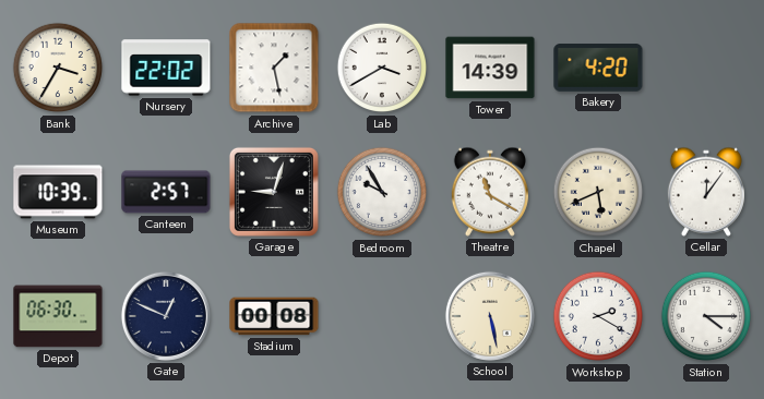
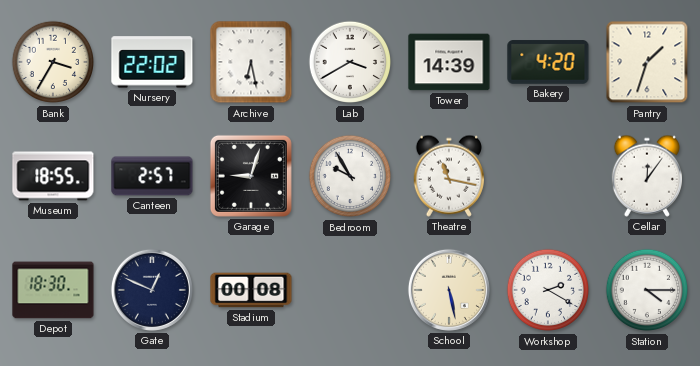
Archive: 1:28 -> 6:28
Pantry: none -> 1:33
Museum: 10:39 -> 18:55
Theatre: 11:20 -> 11:17
Chapel: 5:41 -> none
Depot: 06:30 -> 18:30
